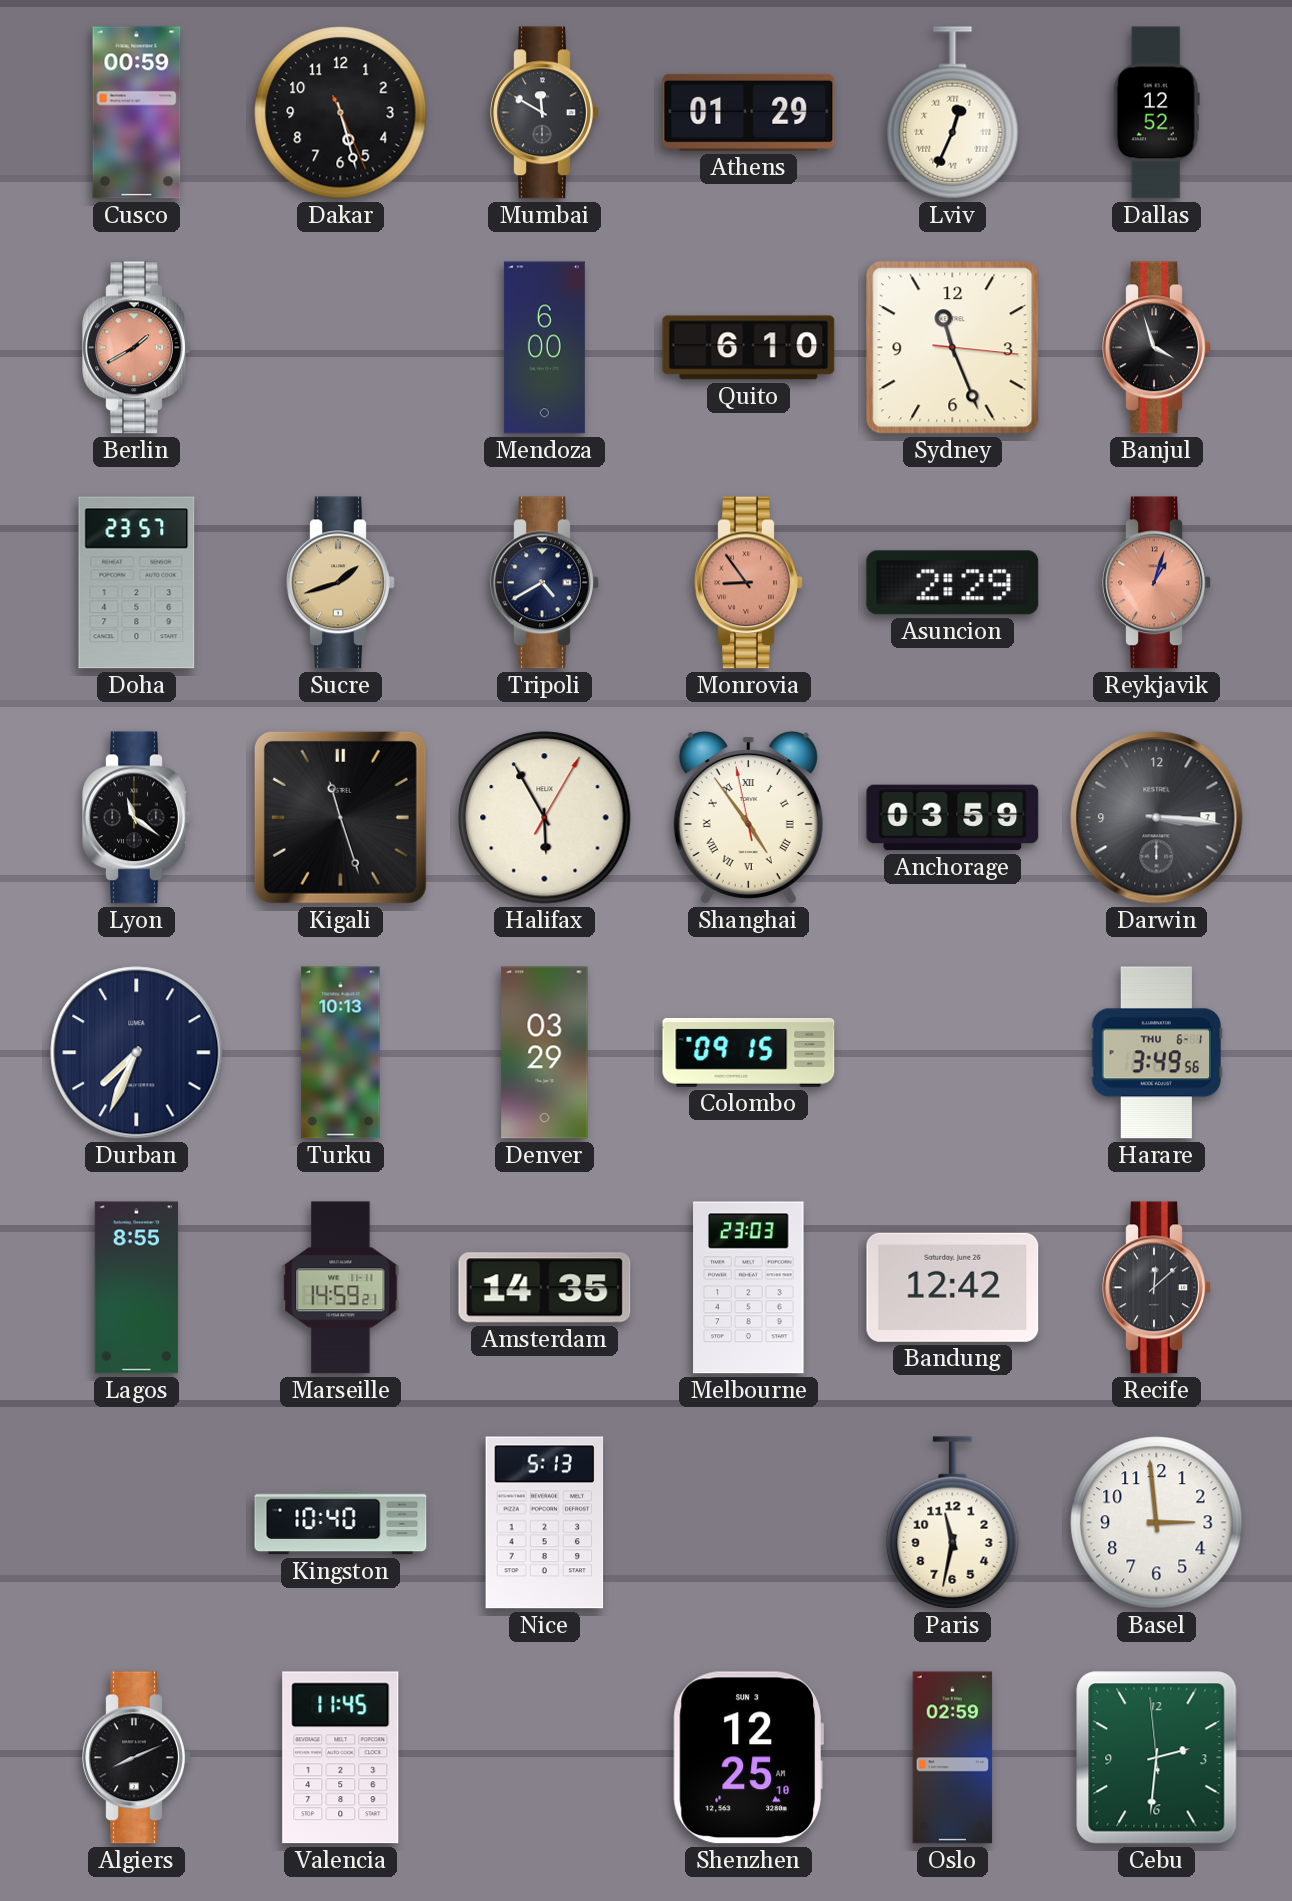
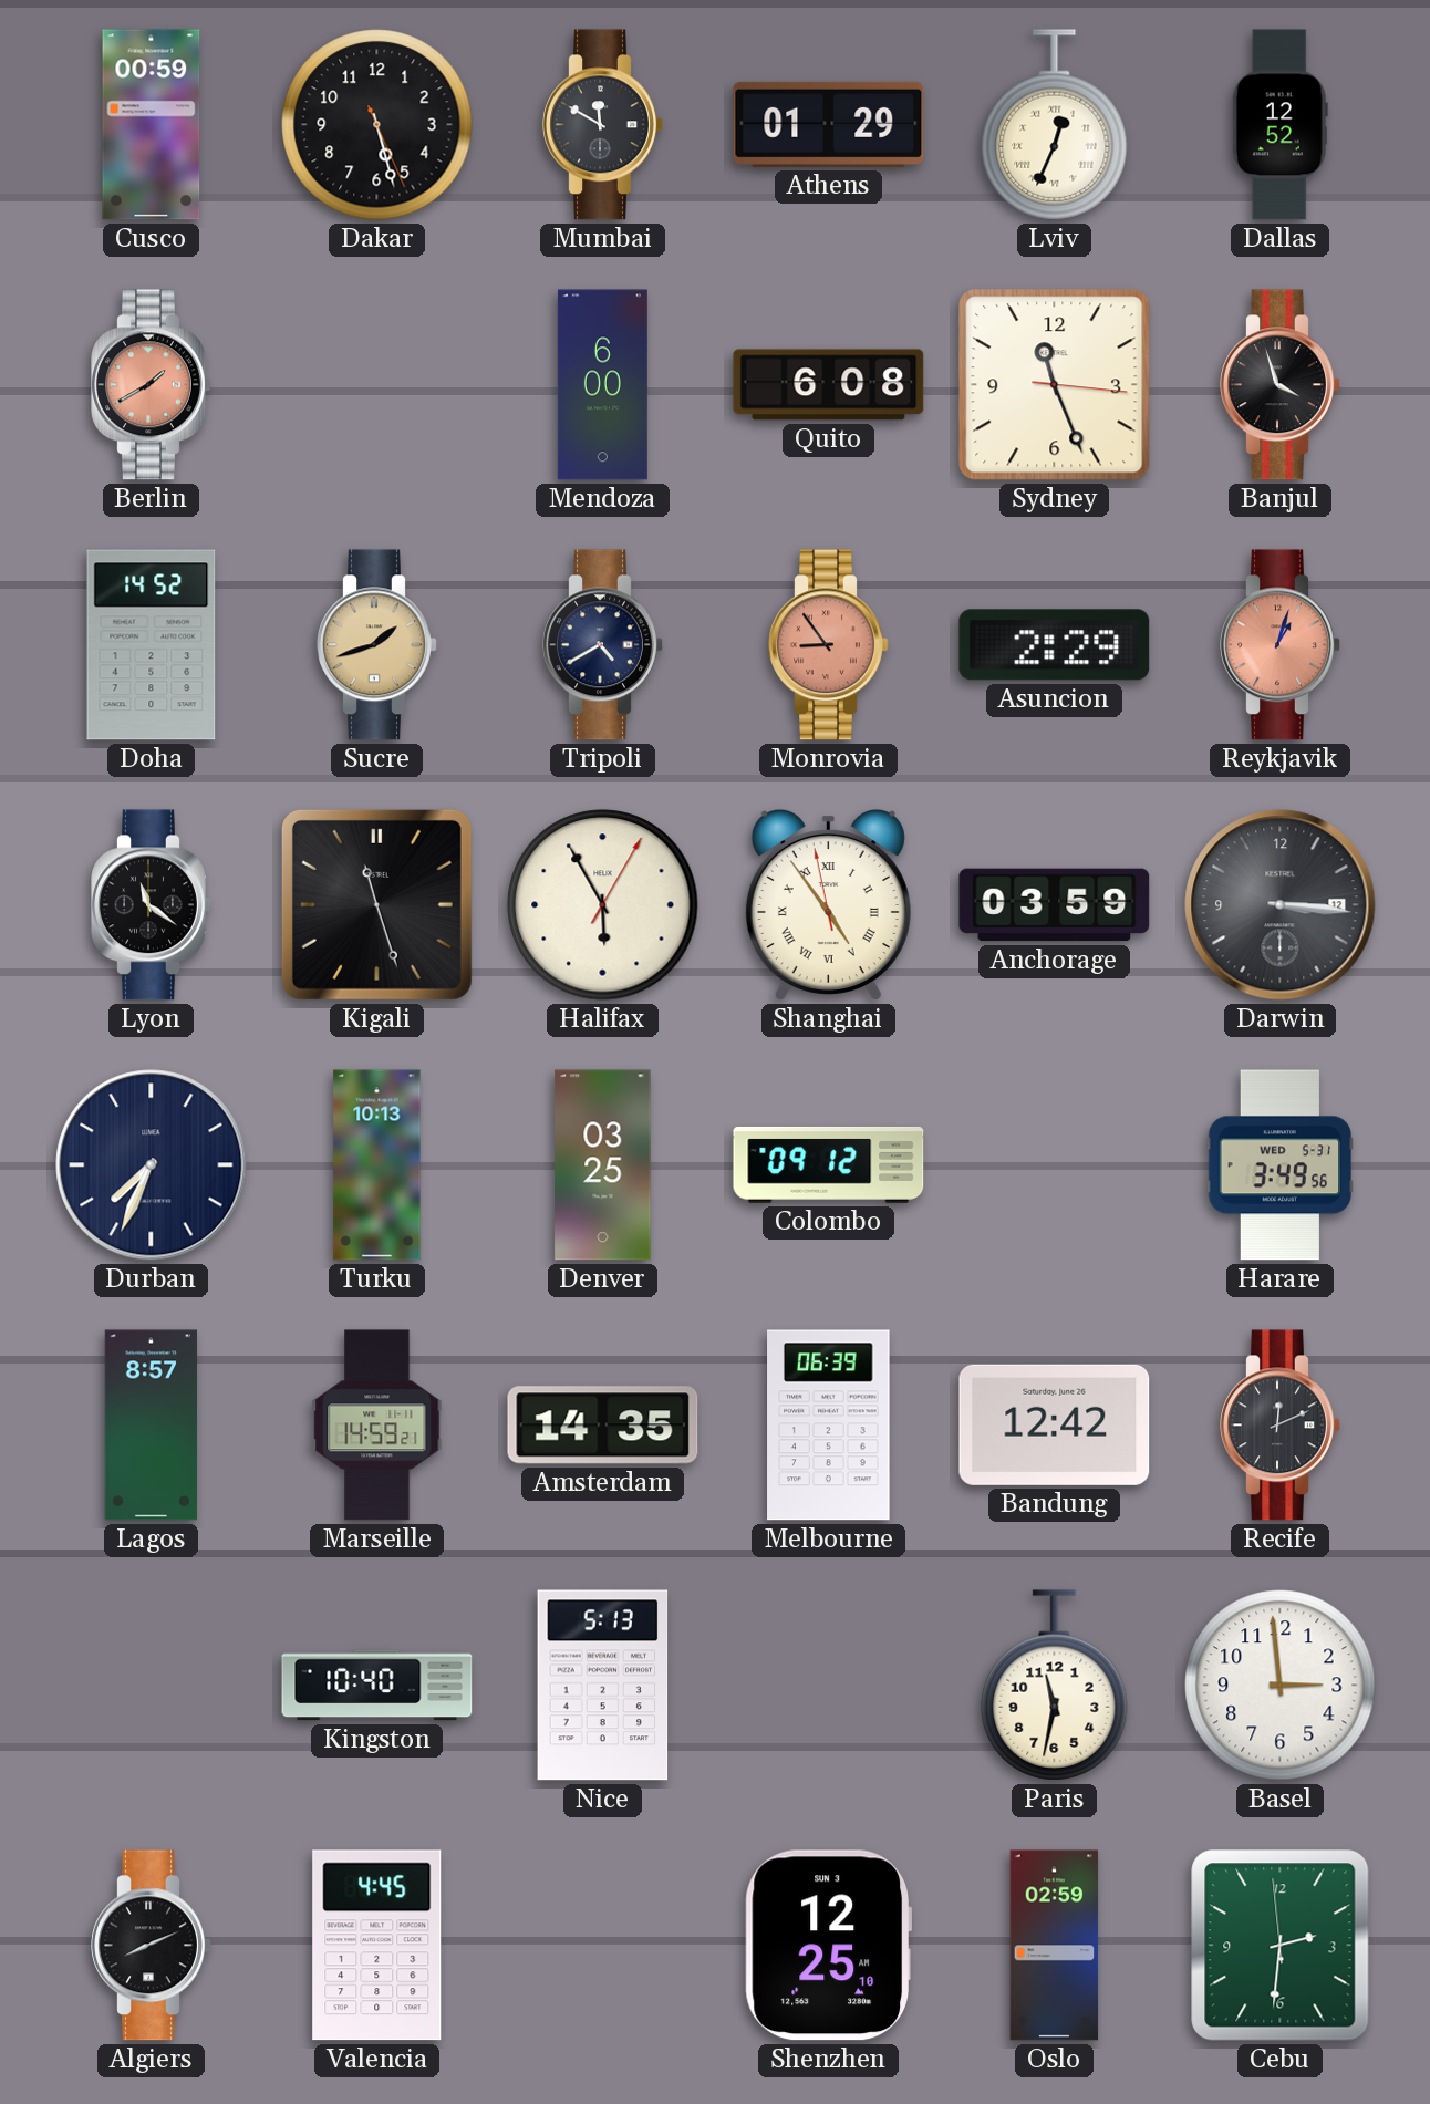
Quito: 6:10 -> 6:08
Doha: 23:57 -> 14:52
Darwin date: 7 -> 12
Denver: 03:29 -> 03:25
Colombo: 09:15 -> 09:12
Harare date: THU 6-1 -> WED 5-31
Lagos: 8:55 -> 8:57
Melbourne: 23:03 -> 06:39
Recife: 12:08 -> 12:11
Valencia: 11:45 -> 4:45
